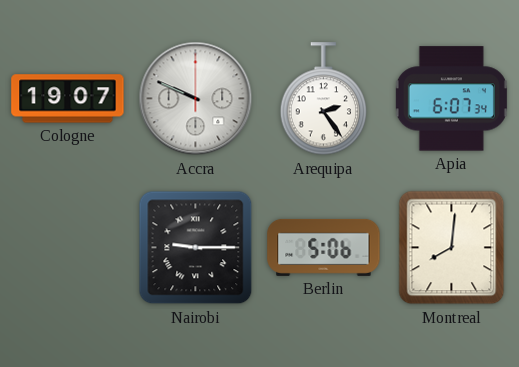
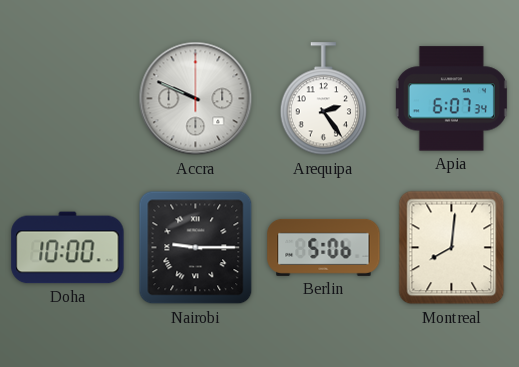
Cologne: 19:07 -> none
Doha: none -> 10:00
